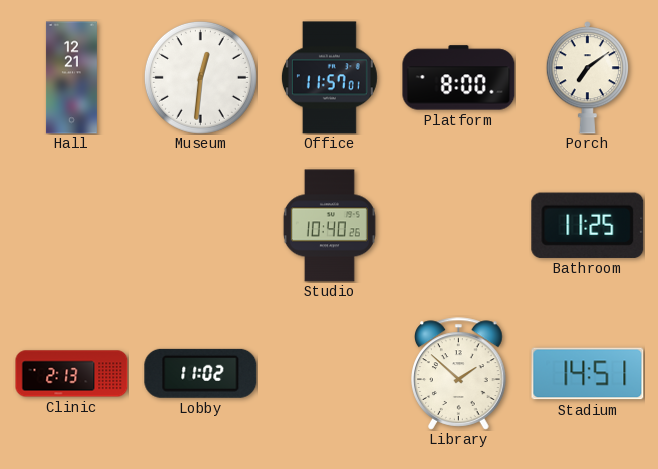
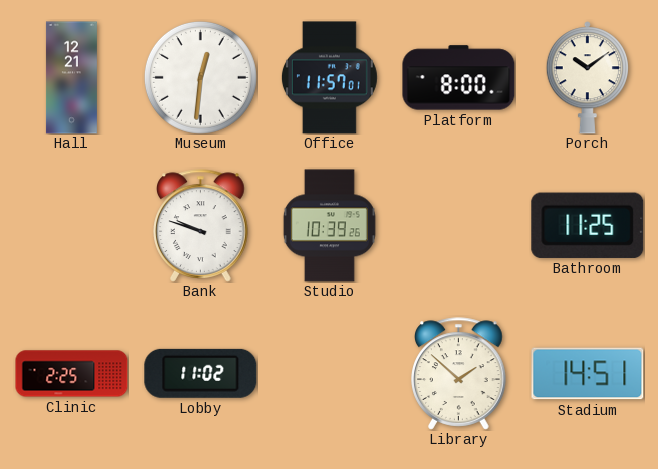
Porch: 7:09 -> 10:09
Bank: none -> 9:48
Studio: 10:40 -> 10:39
Clinic: 2:13 -> 2:25
